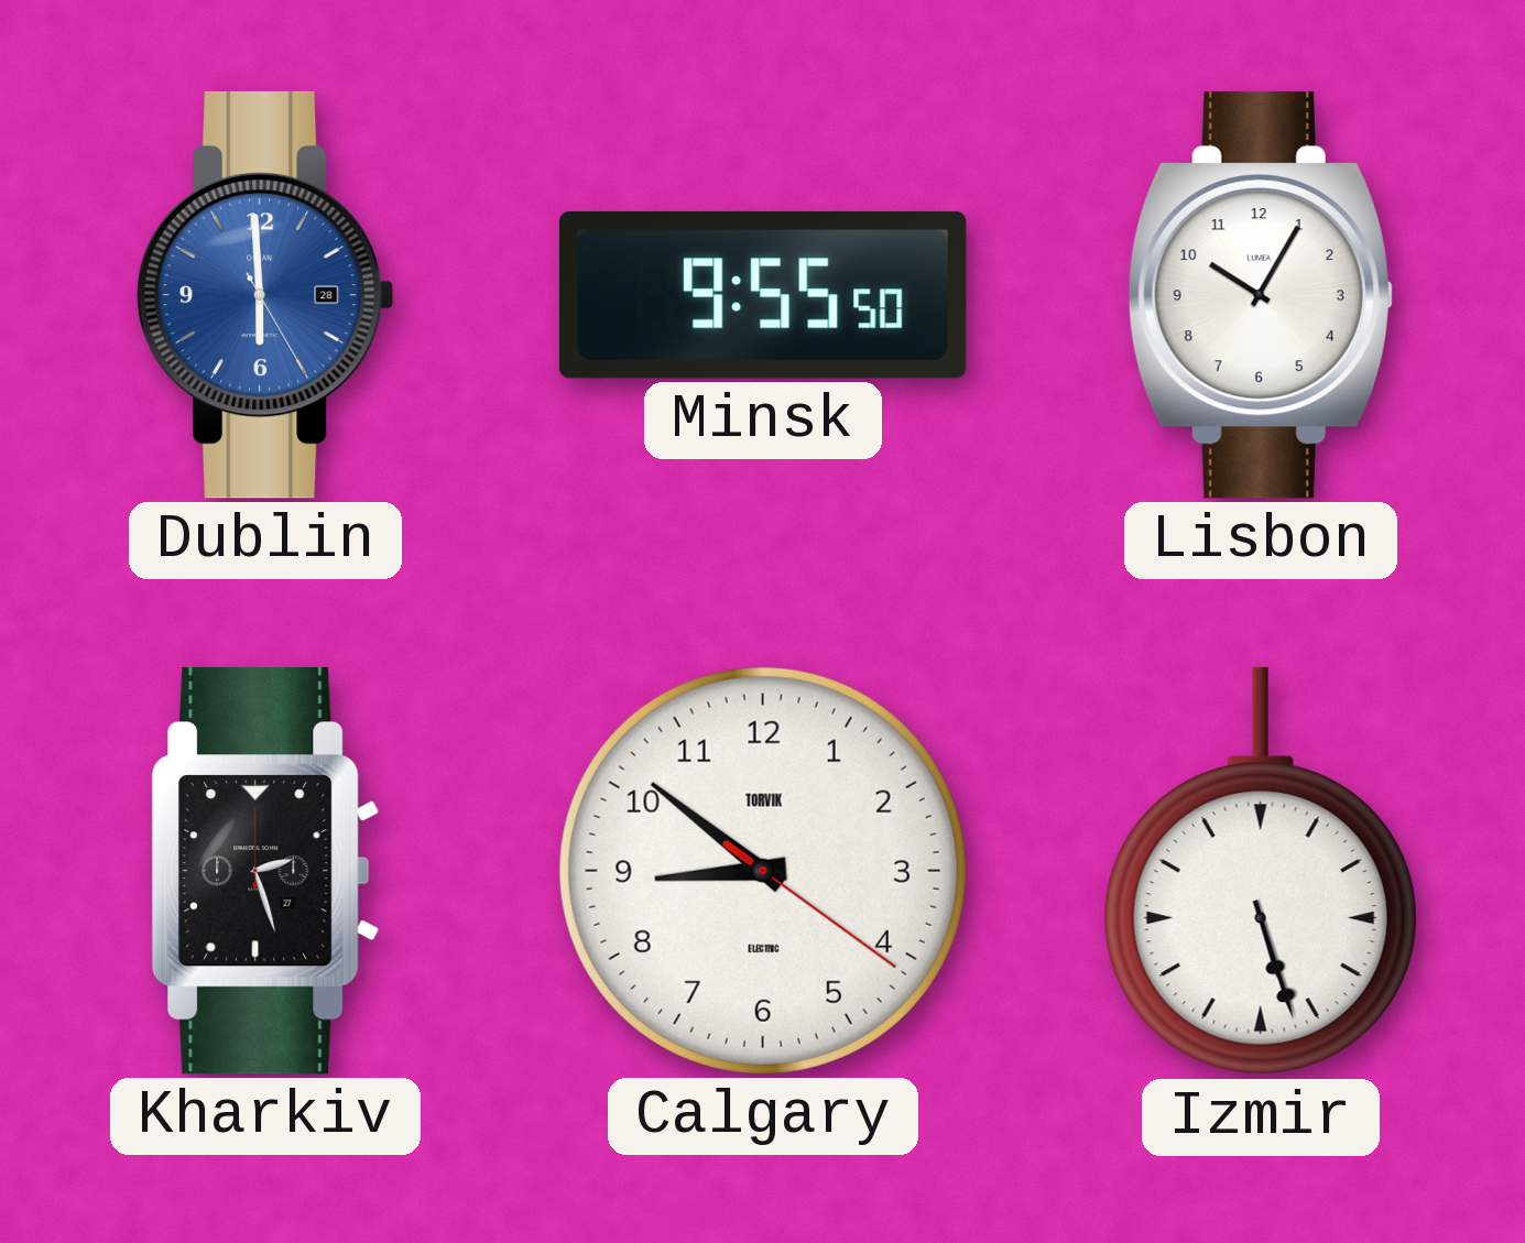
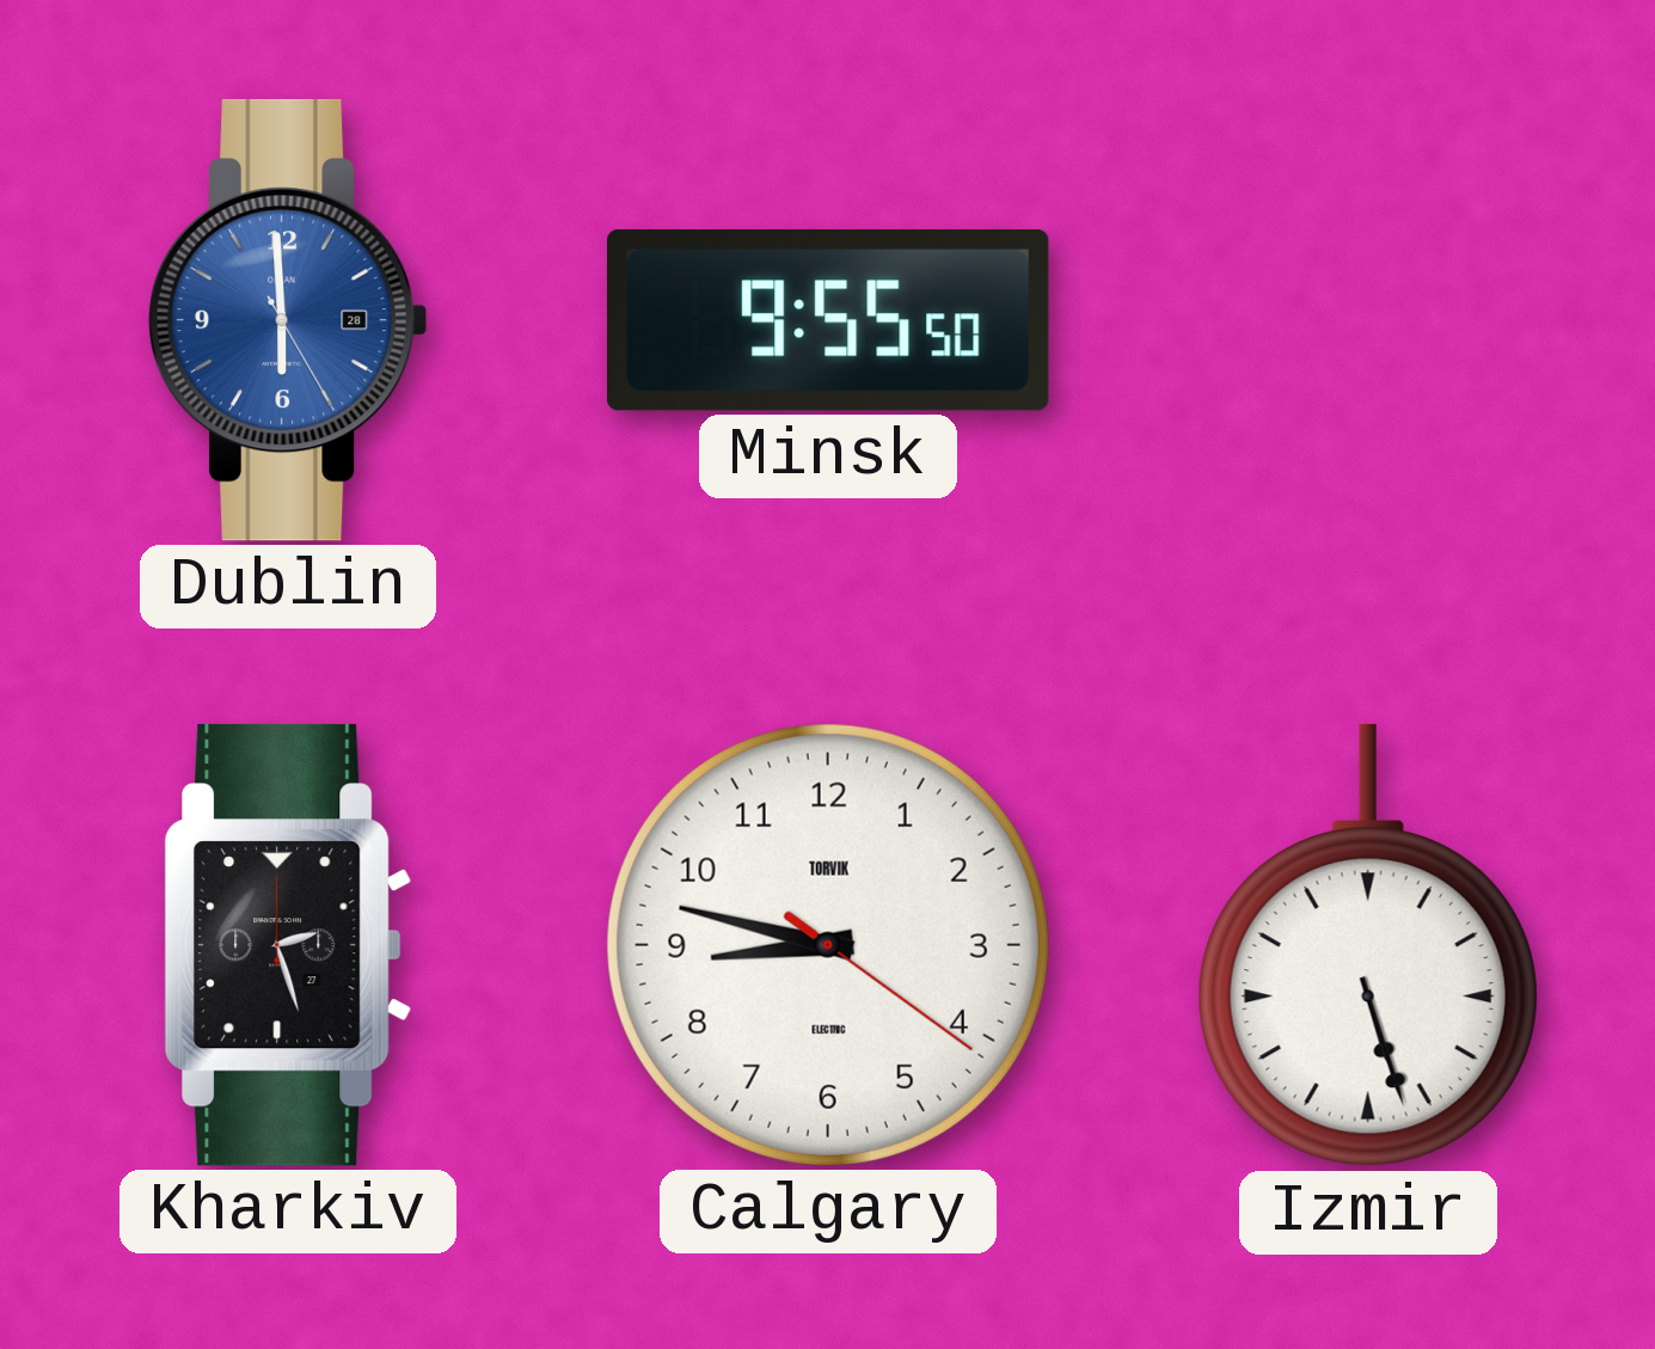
Lisbon: 10:05 -> none
Calgary: 8:51 -> 8:47
